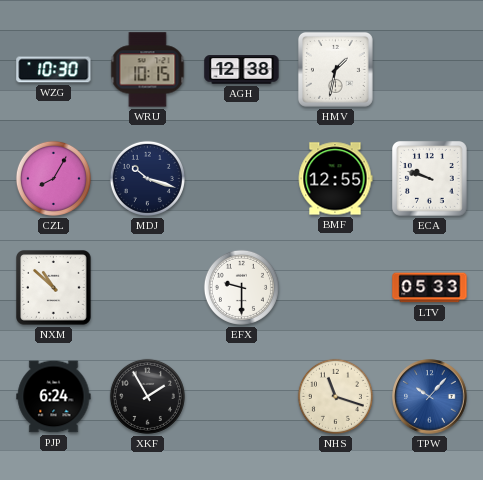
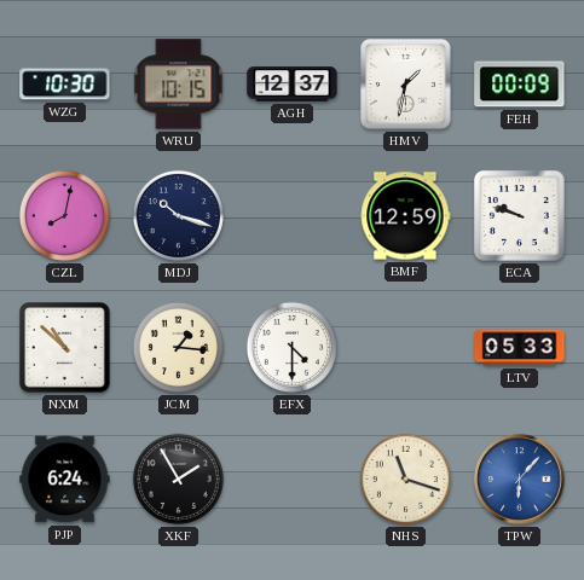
AGH: 12:38 -> 12:37
FEH: none -> 00:09
CZL: 8:05 -> 8:02
BMF: 12:55 -> 12:59
JCM: none -> 1:16
EFX: 9:30 -> 4:30
TPW: 10:07 -> 6:07
